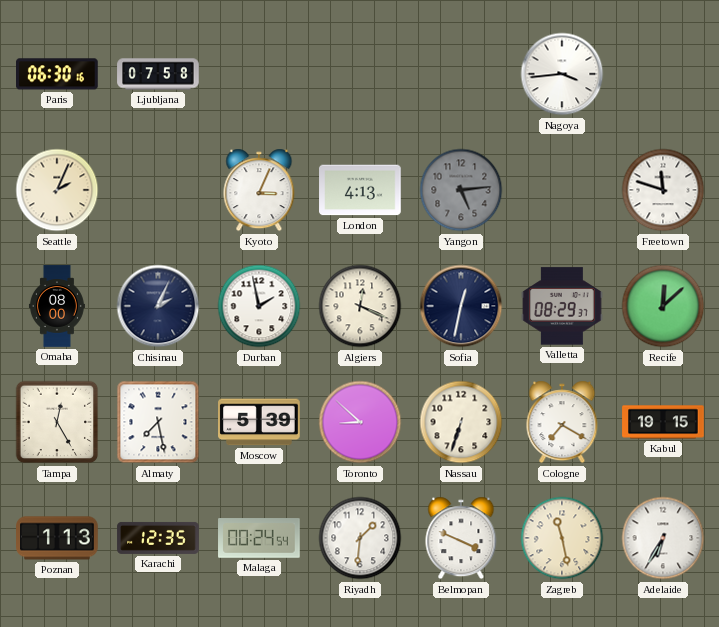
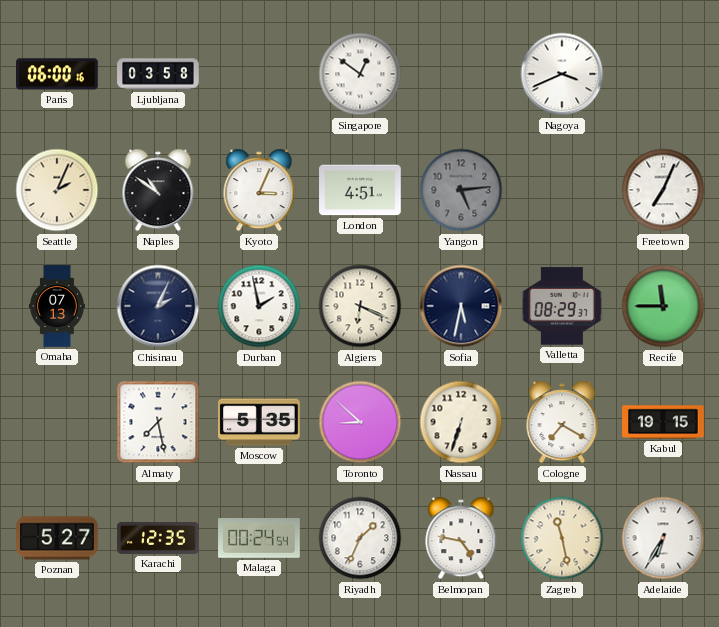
Paris: 06:30 -> 06:00
Ljubljana: 07:58 -> 03:58
Singapore: none -> 12:51
Nagoya: 3:44 -> 3:41
Naples: none -> 10:51
London: 4:13 -> 4:51
Freetown: 11:48 -> 7:04
Omaha: 08:00 -> 07:13
Algiers: 12:19 -> 6:19
Sofia: 12:32 -> 5:32
Recife: 12:08 -> 11:45
Tampa: 12:25 -> none
Moscow: 5:39 -> 5:35
Poznan: 1:13 -> 5:27
Riyadh: 1:31 -> 1:34
Belmopan: 3:49 -> 4:47
